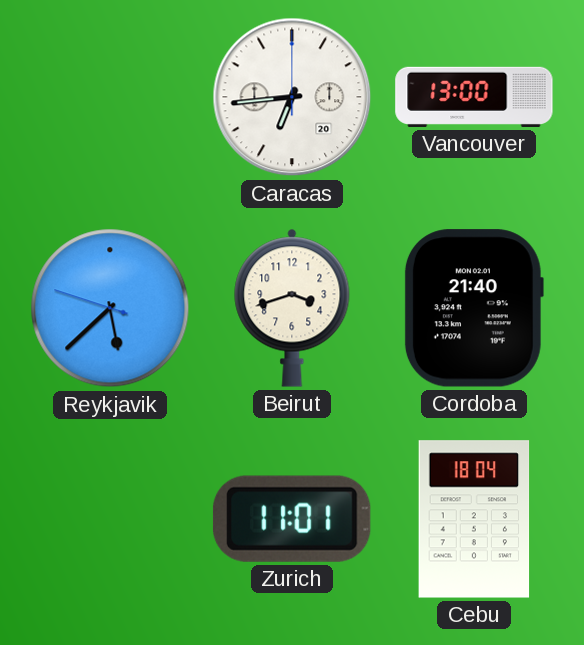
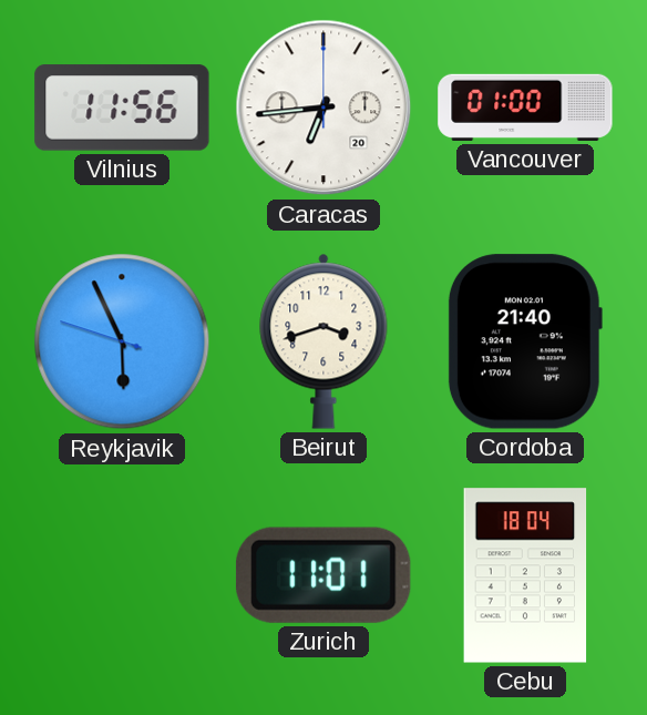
Vilnius: none -> 11:56
Vancouver: 13:00 -> 01:00
Reykjavik: 5:37 -> 5:55
